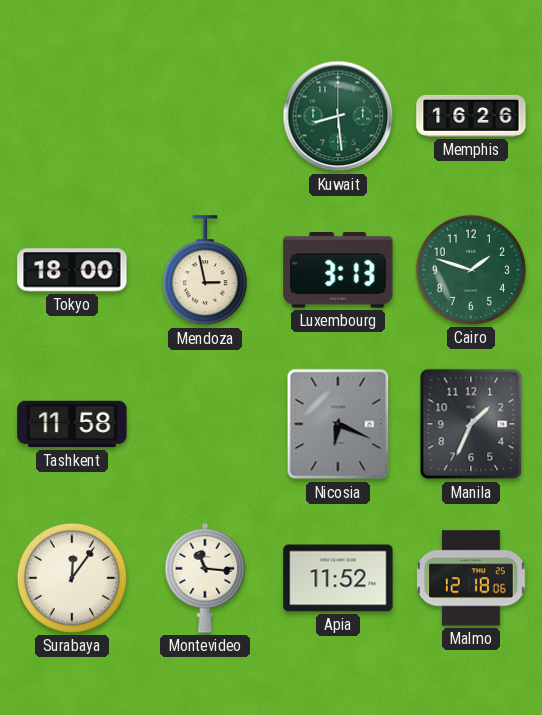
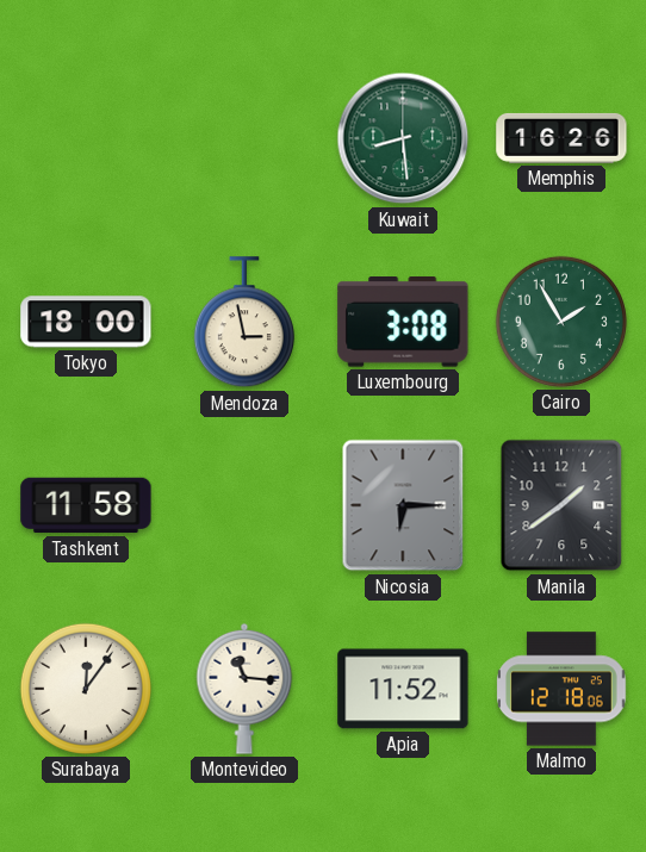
Luxembourg: 3:13 -> 3:08
Cairo: 1:48 -> 1:55
Nicosia: 6:19 -> 6:15
Manila: 1:34 -> 1:39
